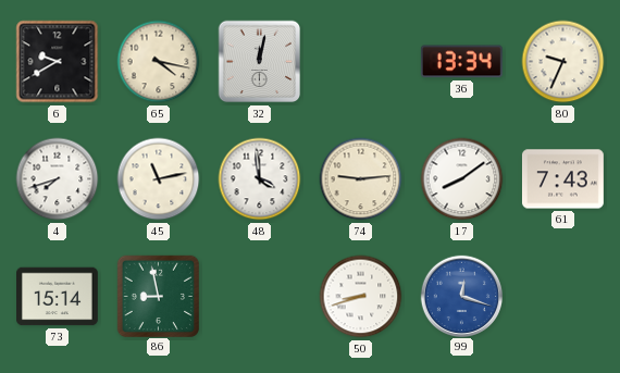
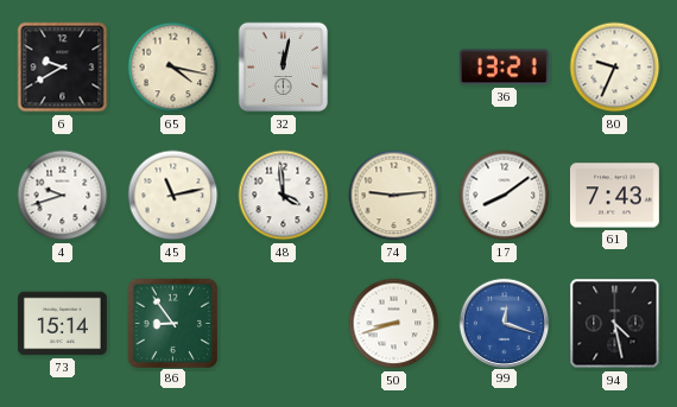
36: 13:34 -> 13:21
4: 7:42 -> 9:42
86: 8:58 -> 8:54
94: none -> 4:28
